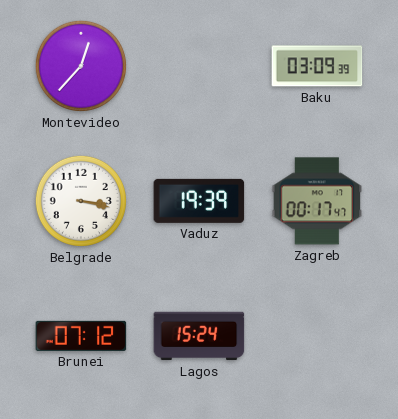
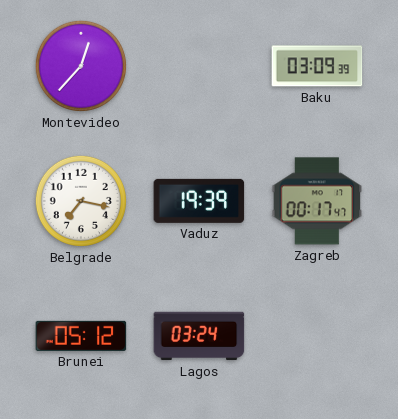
Belgrade: 3:17 -> 7:17
Brunei: 07:12 -> 05:12
Lagos: 15:24 -> 03:24
